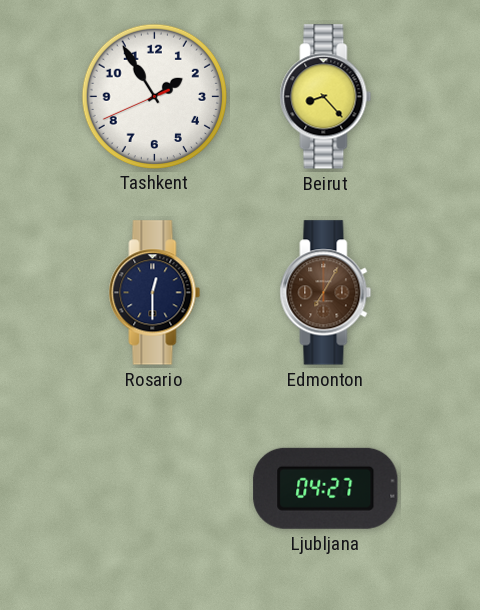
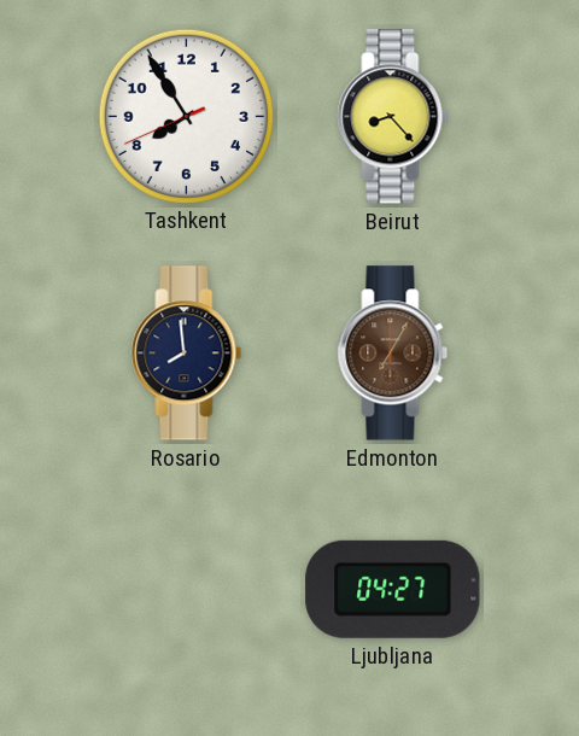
Tashkent: 1:54 -> 7:54
Rosario: 12:30 -> 7:59
